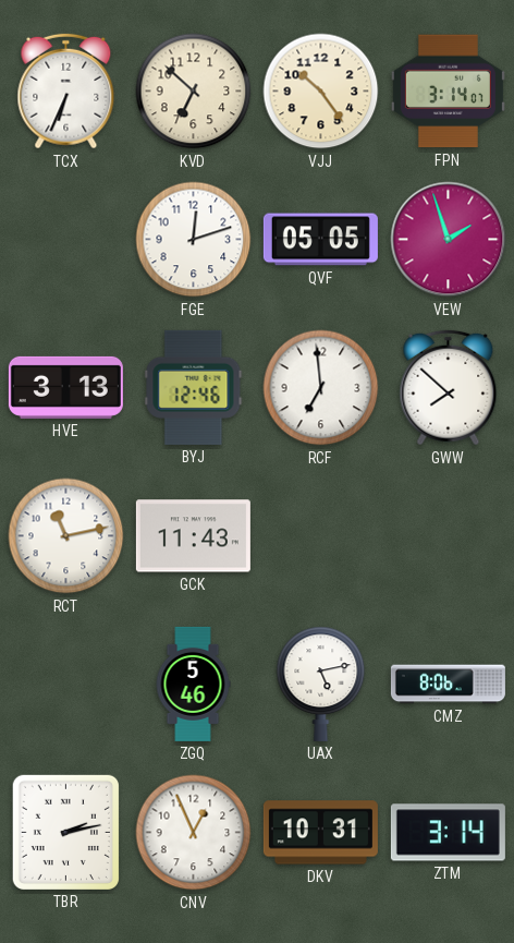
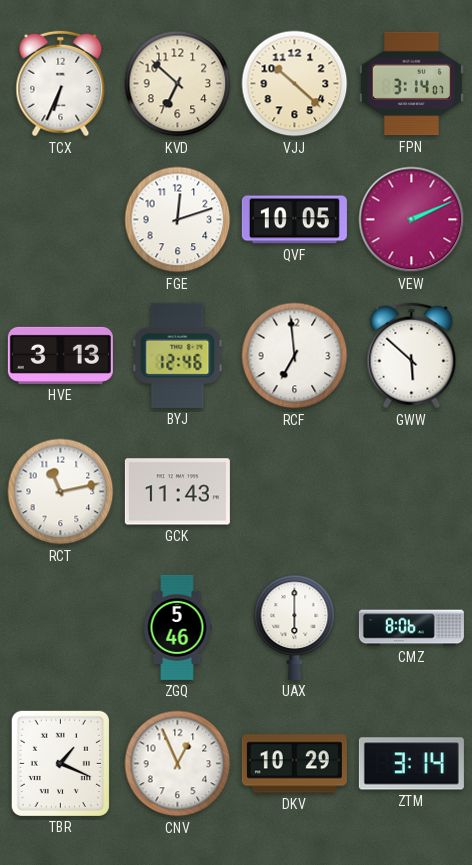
VJJ: 10:24 -> 10:22
QVF: 05:05 -> 10:05
VEW: 1:57 -> 2:11
GWW: 7:52 -> 5:52
UAX: 5:13 -> 6:00
TBR: 2:13 -> 1:19
DKV: 10:31 -> 10:29
